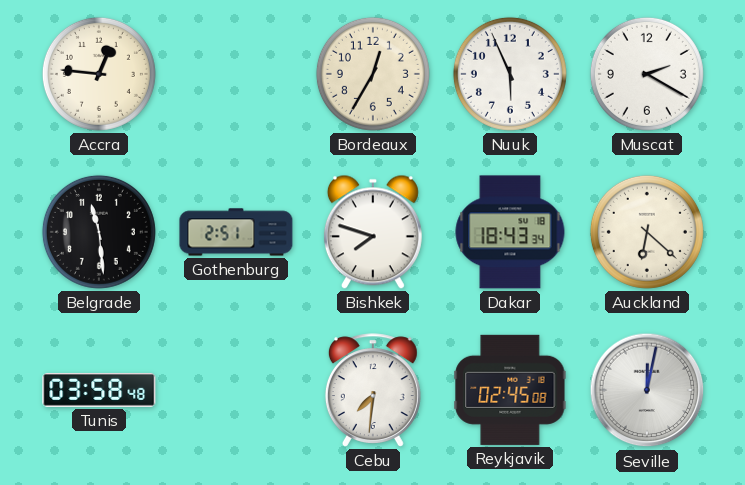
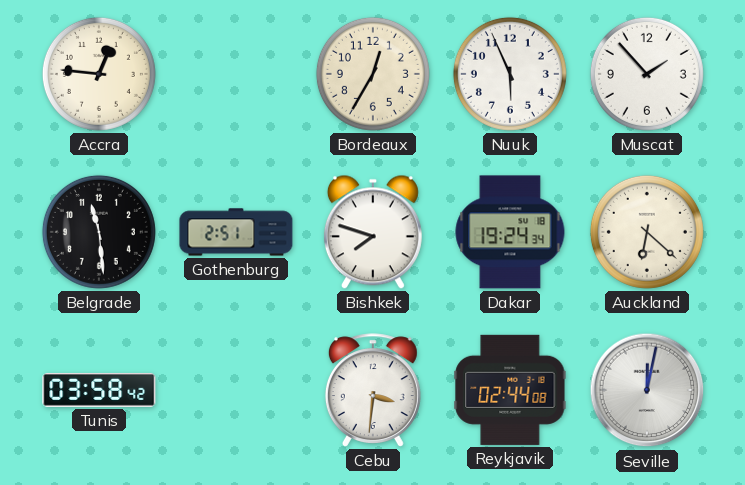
Muscat: 2:20 -> 1:53
Dakar: 18:43 -> 19:24
Tunis: 03:58:48 -> 03:58:42
Cebu: 7:31 -> 3:31
Reykjavik: 02:45 -> 02:44
